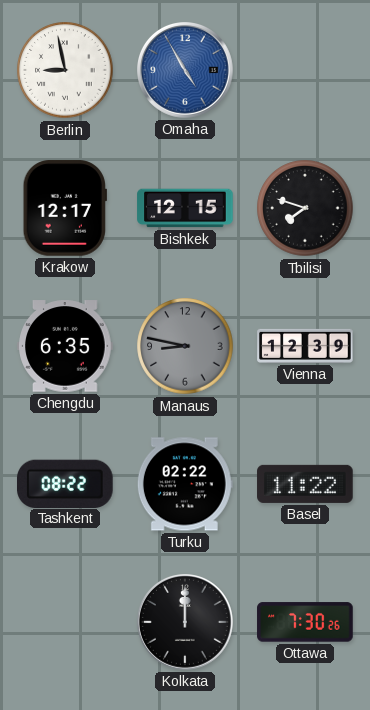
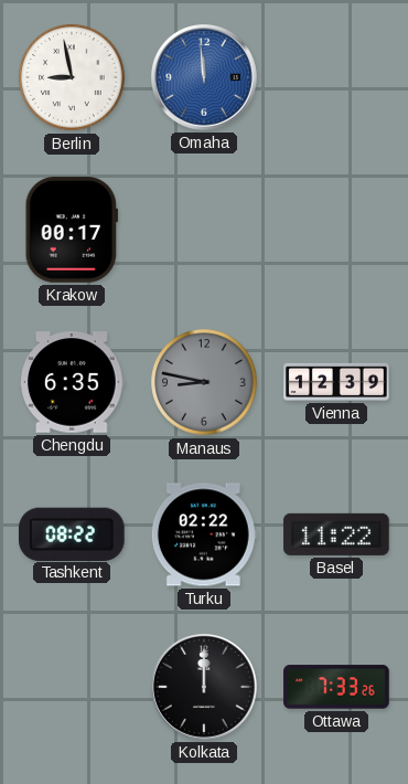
Omaha: 4:55 -> 11:59
Krakow: 12:17 -> 00:17
Bishkek: 12:15 -> none
Tbilisi: 7:48 -> none
Ottawa: 7:30 -> 7:33
